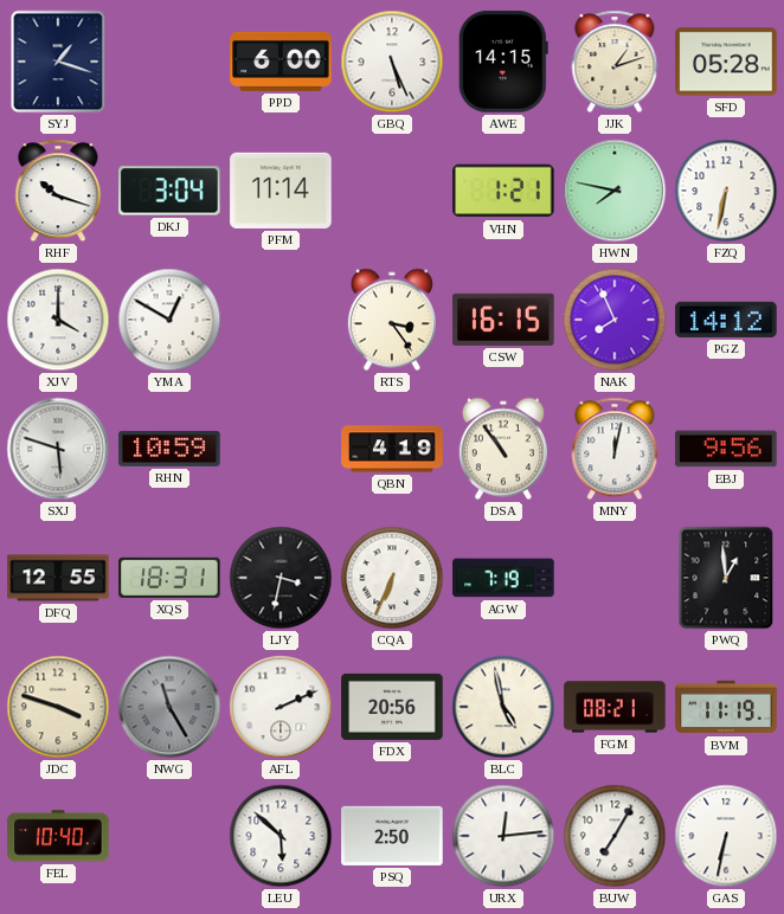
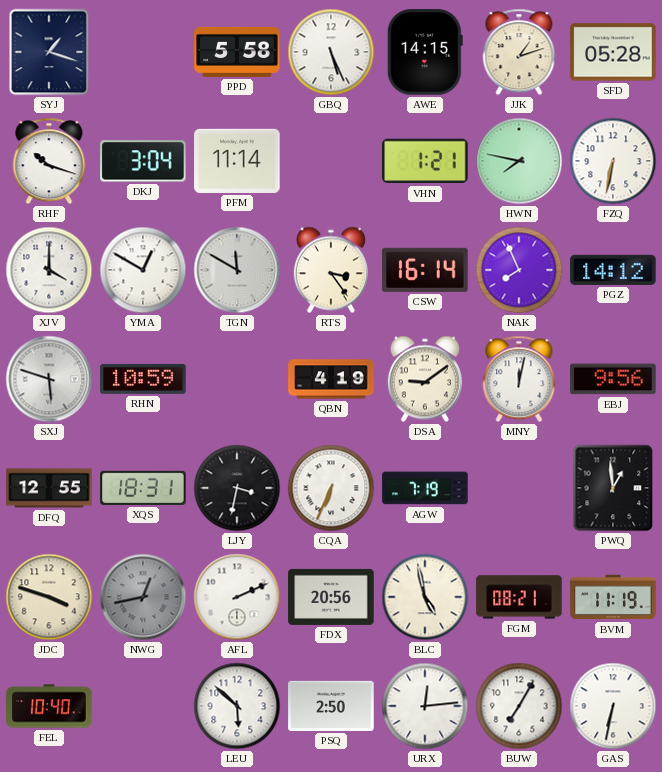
PPD: 6:00 -> 5:58
TGN: none -> 11:50
CSW: 16:15 -> 16:14
DSA: 10:54 -> 9:09
NWG: 11:25 -> 12:43
